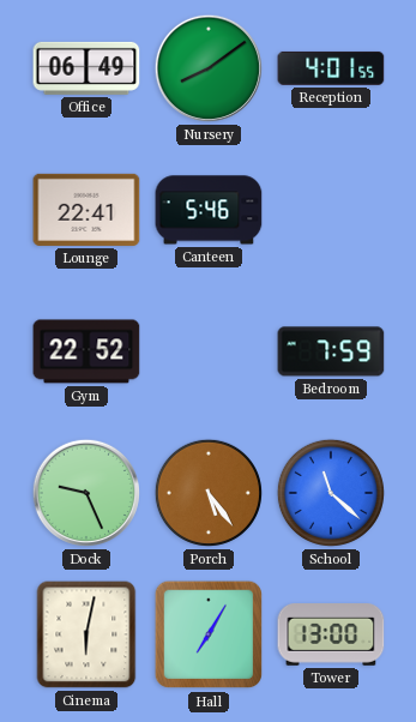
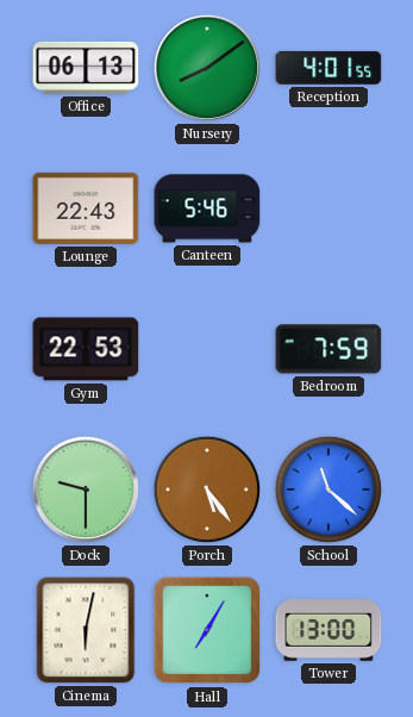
Office: 06:49 -> 06:13
Lounge: 22:41 -> 22:43
Gym: 22:52 -> 22:53
Dock: 9:26 -> 9:30
